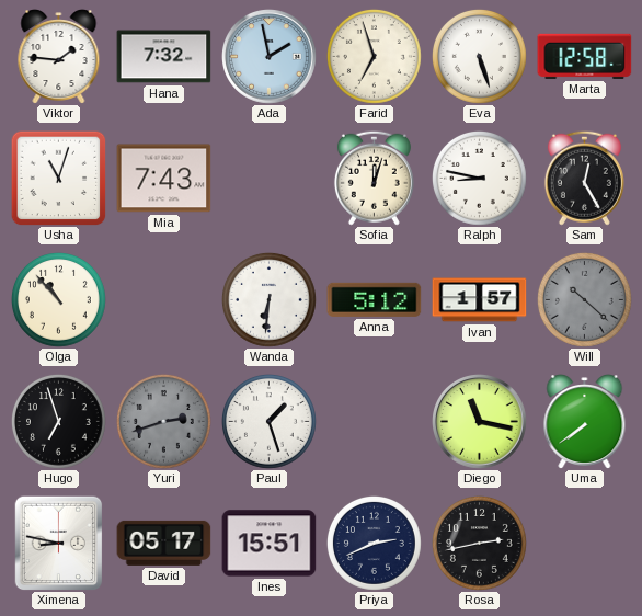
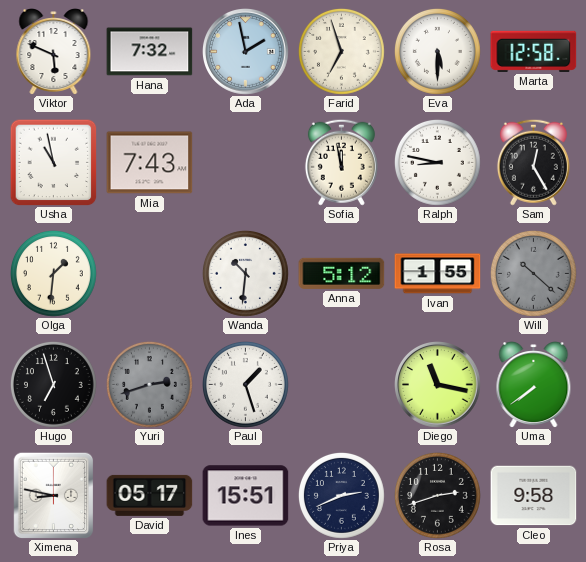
Viktor: 1:46 -> 5:49
Eva: 5:27 -> 5:30
Usha: 11:03 -> 10:58
Sofia: 12:03 -> 11:58
Olga: 10:53 -> 1:31
Wanda: 6:31 -> 10:31
Ivan: 1:57 -> 1:55
Rosa: 2:43 -> 2:42
Cleo: none -> 9:58
